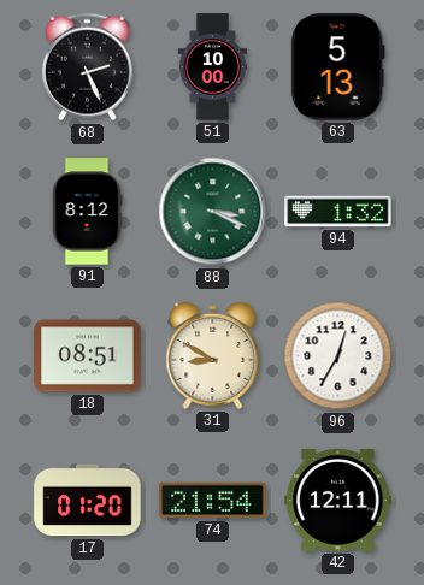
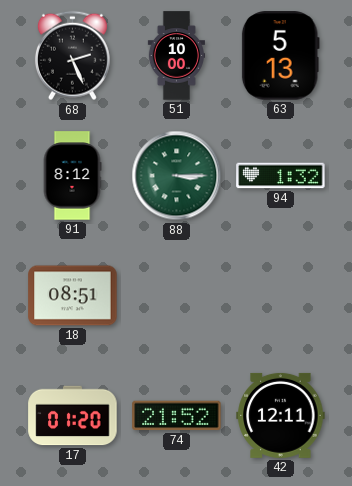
88: 3:19 -> 3:15
31: 8:50 -> none
96: 12:35 -> none
74: 21:54 -> 21:52
